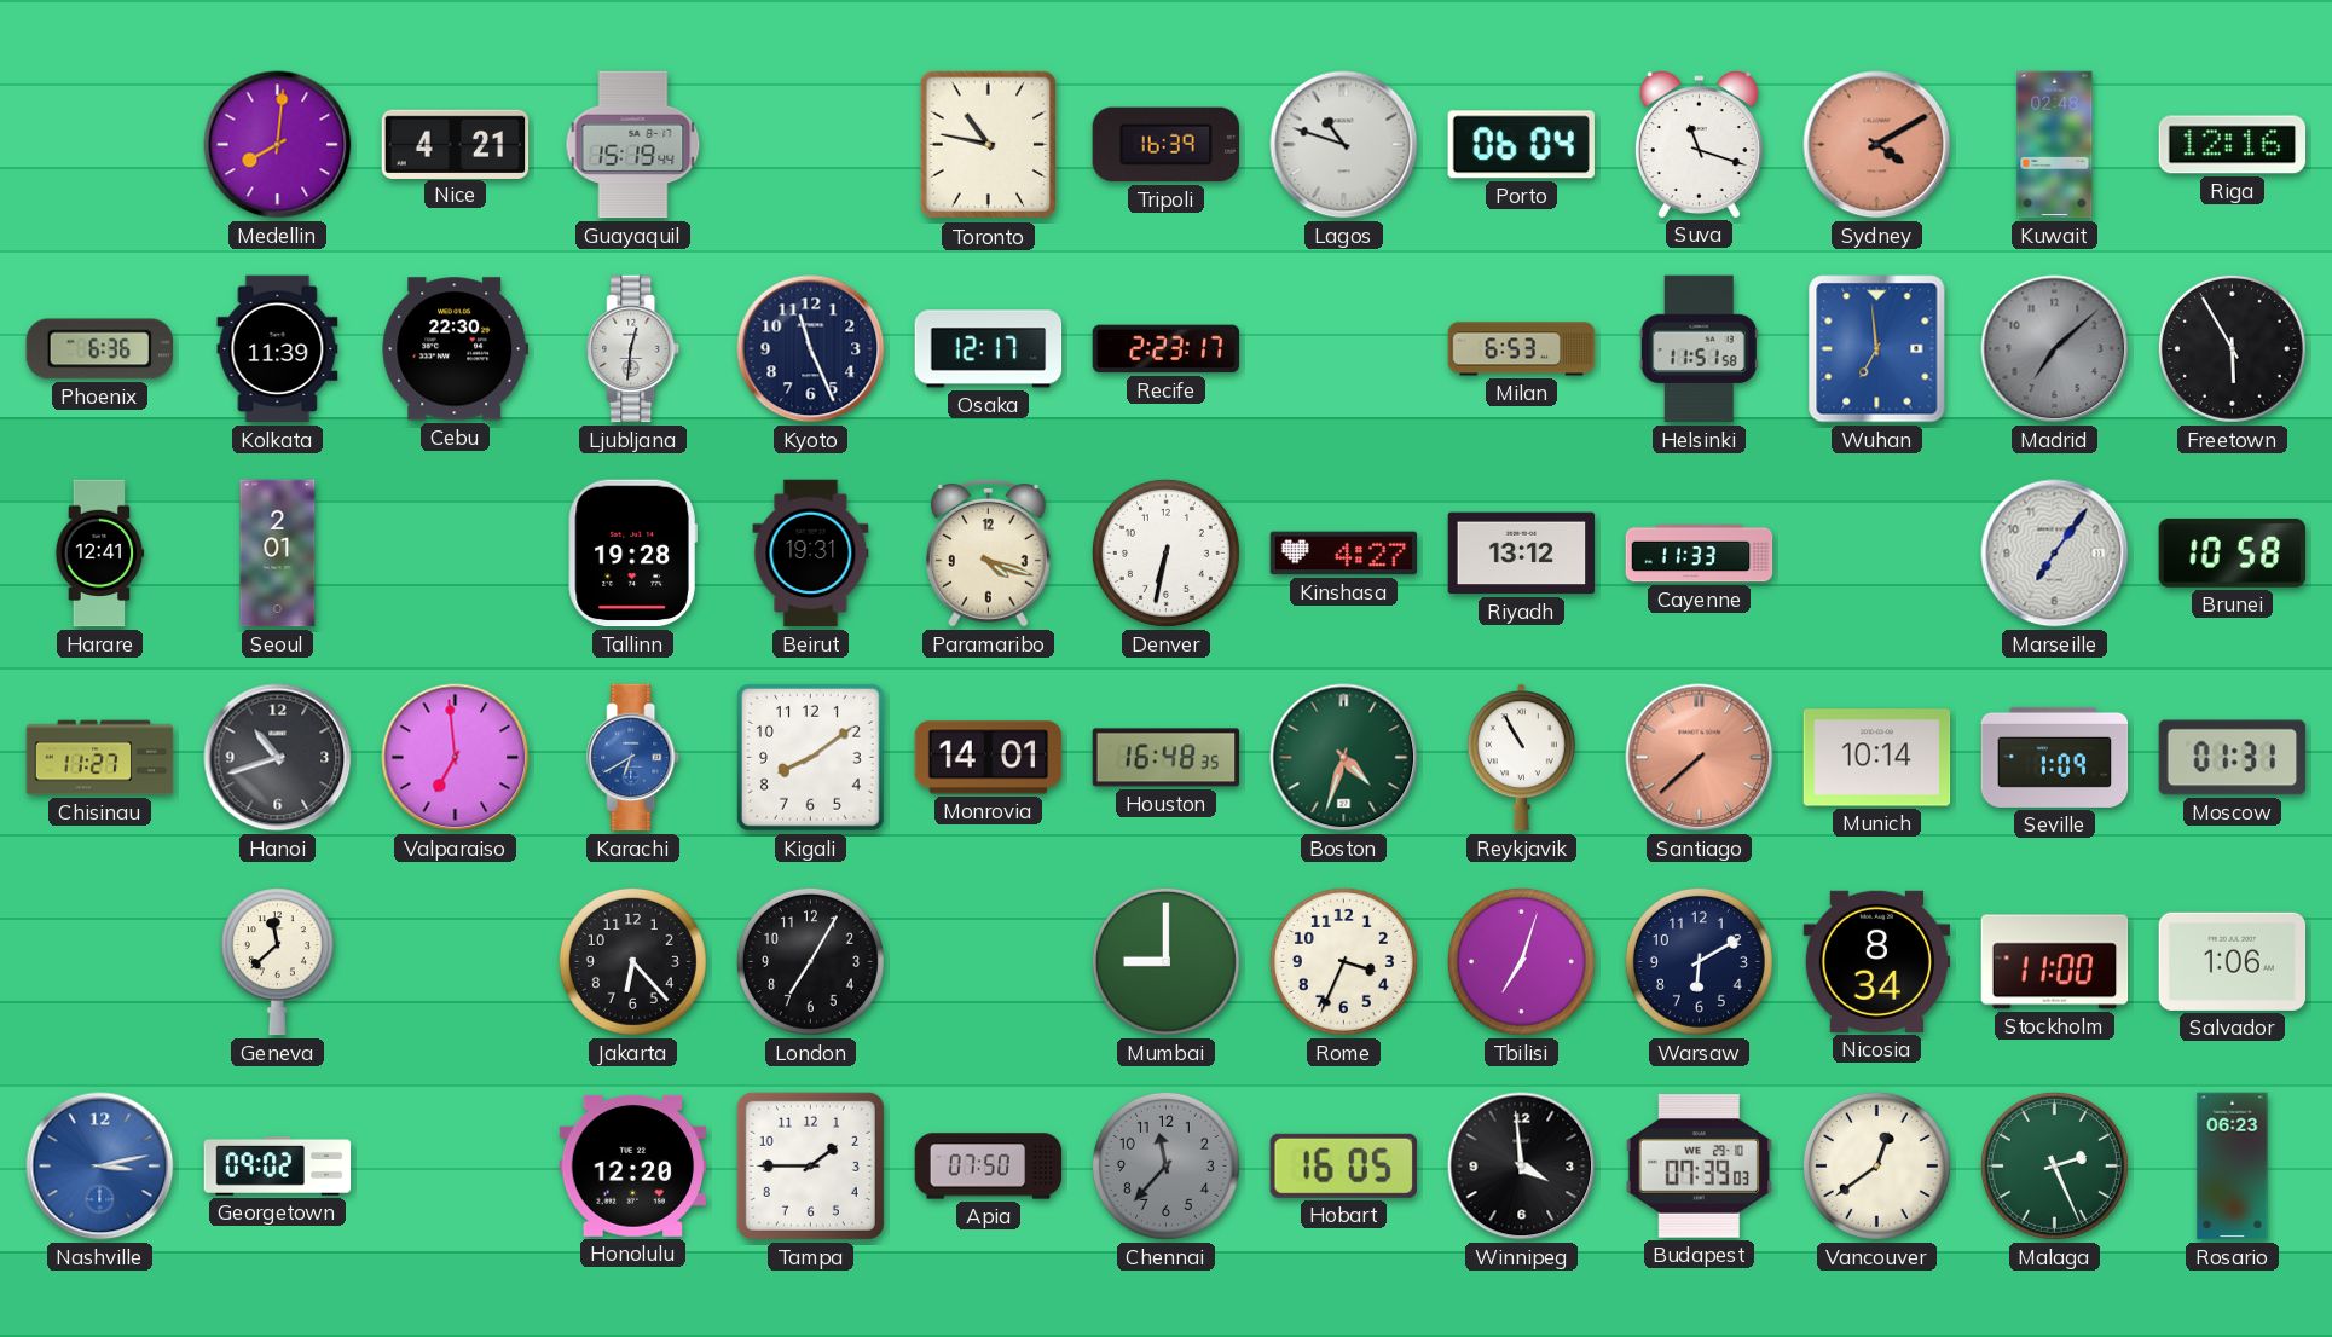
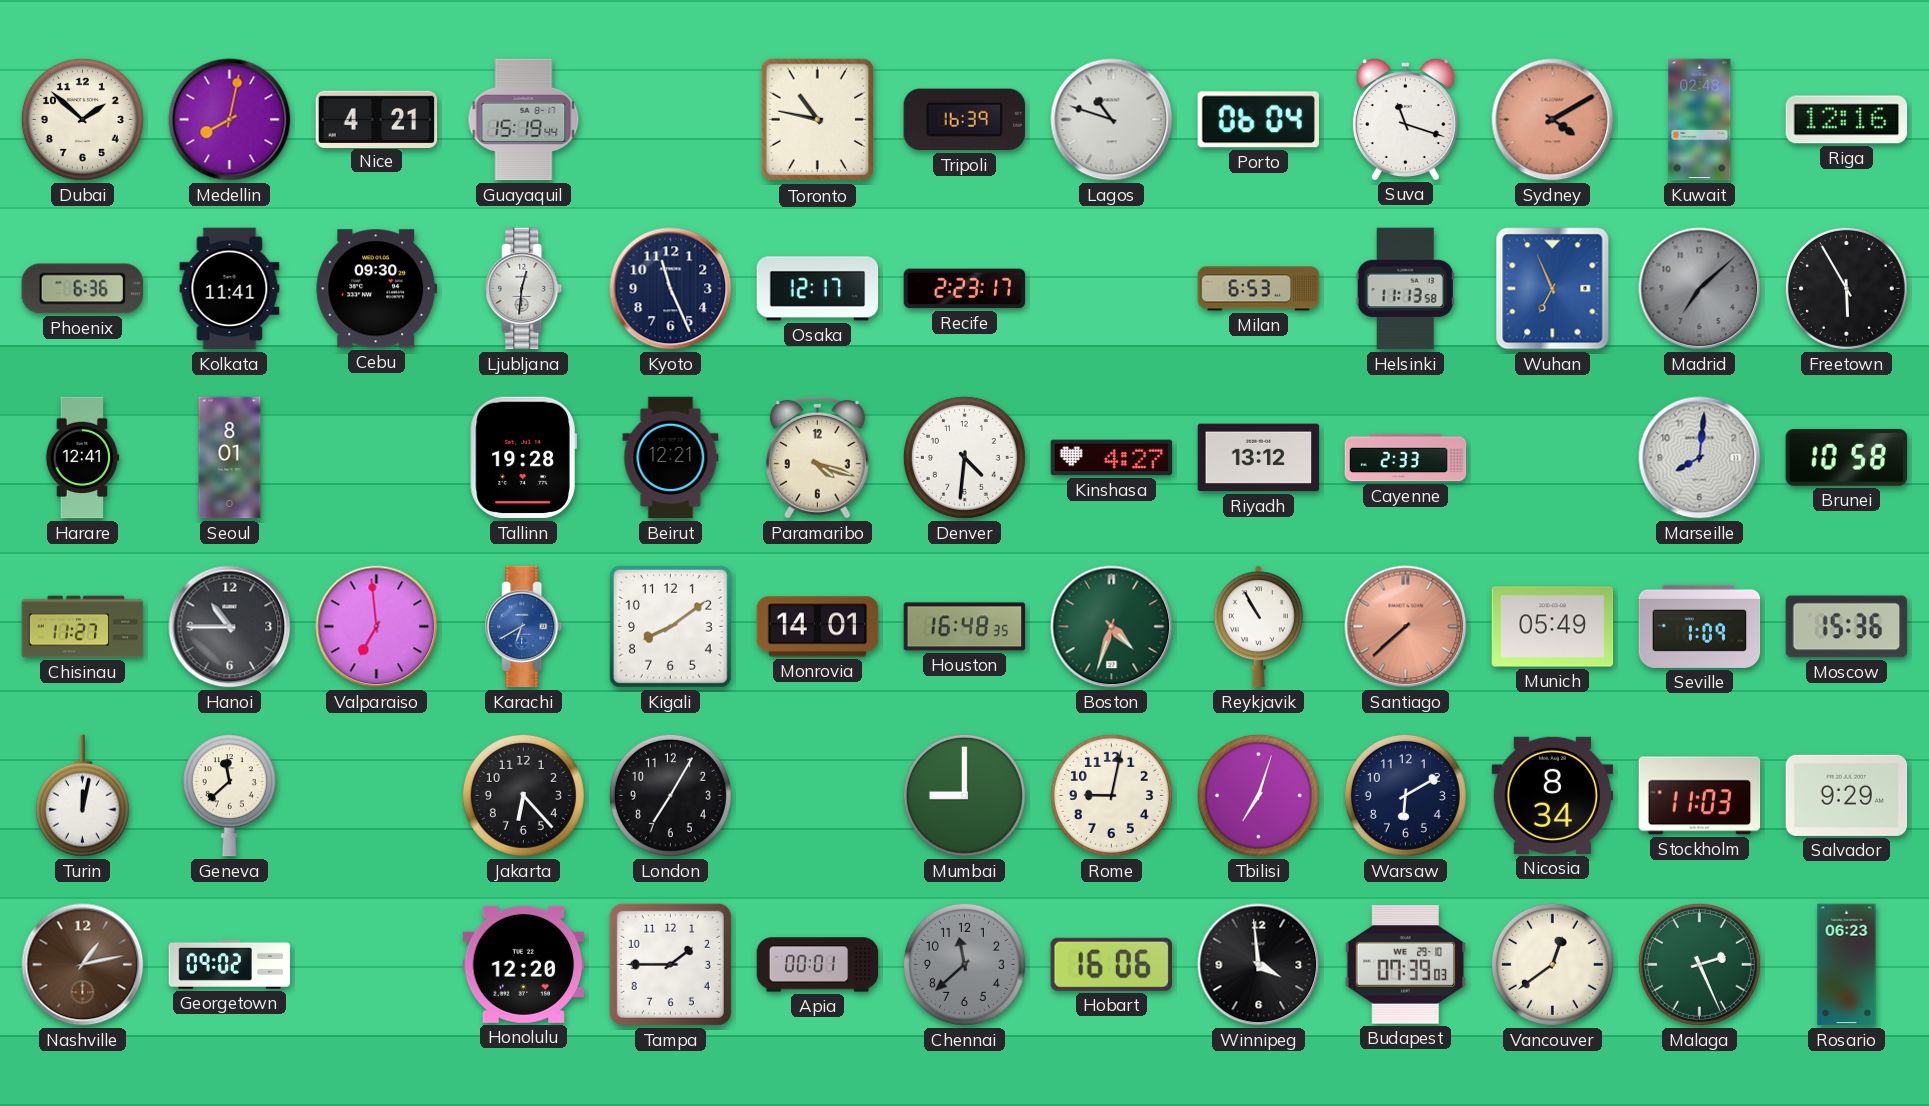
Dubai: none -> 1:52
Medellin: 8:01 -> 8:02
Kolkata: 11:39 -> 11:41
Cebu: 22:30 -> 09:30
Helsinki: 11:51 -> 11:13
Wuhan: 6:59 -> 6:56
Seoul: 2:01 -> 8:01
Beirut: 19:31 -> 12:21
Denver: 6:32 -> 4:31
Cayenne: 11:33 -> 2:33
Marseille: 7:06 -> 8:01
Hanoi: 10:42 -> 10:45
Munich: 10:14 -> 05:49
Moscow: 01:31 -> 15:36
Turin: none -> 12:02
Rome: 3:34 -> 9:02
Stockholm: 11:00 -> 11:03
Salvador: 1:06 -> 9:29
Nashville: 3:13 -> 1:13
Nashville dial: blue -> brown
Apia: 07:50 -> 00:01
Chennai: 11:37 -> 11:38
Hobart: 16:05 -> 16:06
